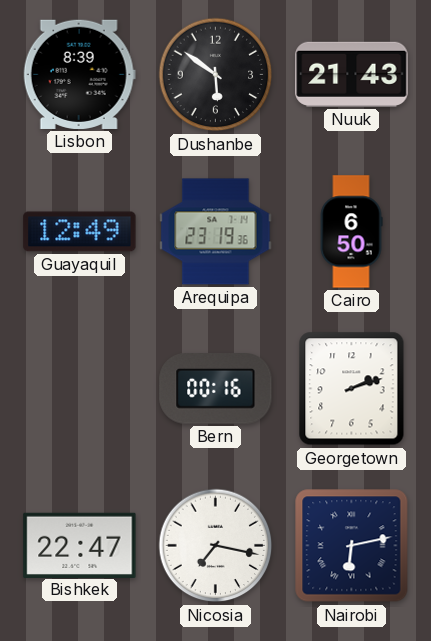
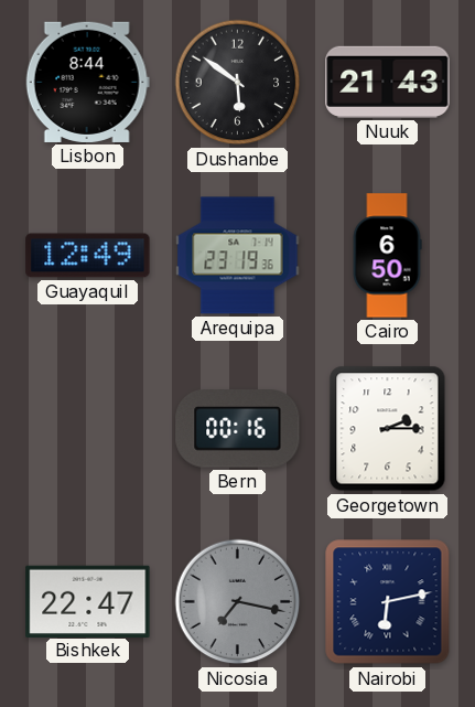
Lisbon: 8:39 -> 8:44
Georgetown: 2:12 -> 2:15
Nicosia dial: white -> grey
